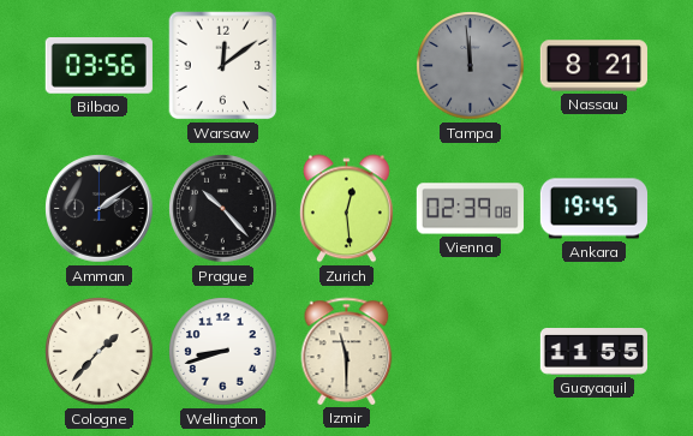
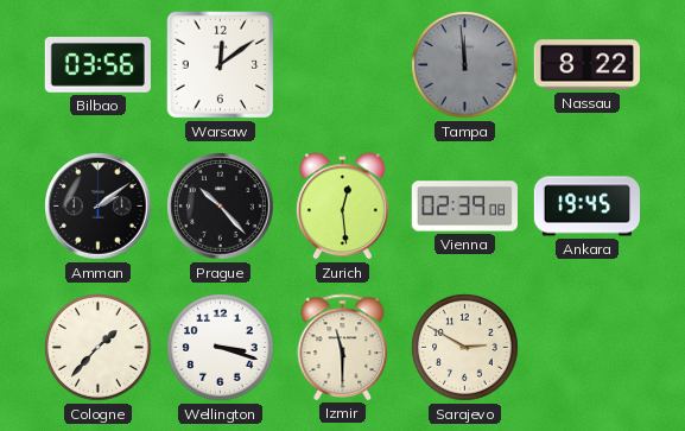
Nassau: 8:21 -> 8:22
Wellington: 8:42 -> 3:18
Sarajevo: none -> 2:50
Guayaquil: 11:55 -> none
